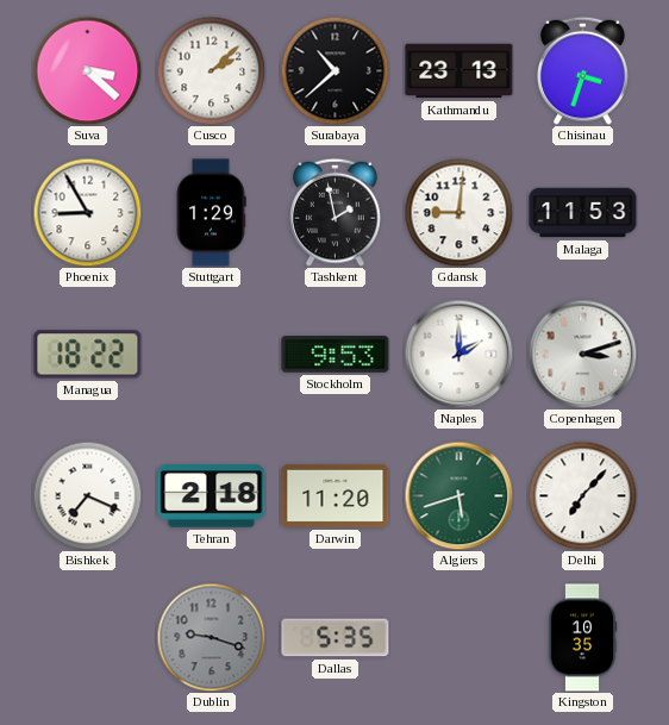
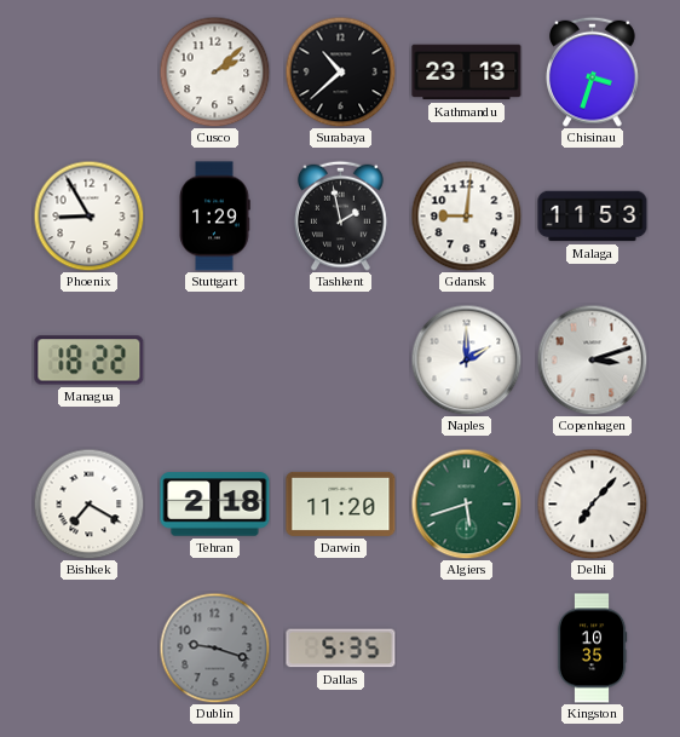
Suva: 3:22 -> none
Stockholm: 9:53 -> none
Bishkek: 7:19 -> 7:20
